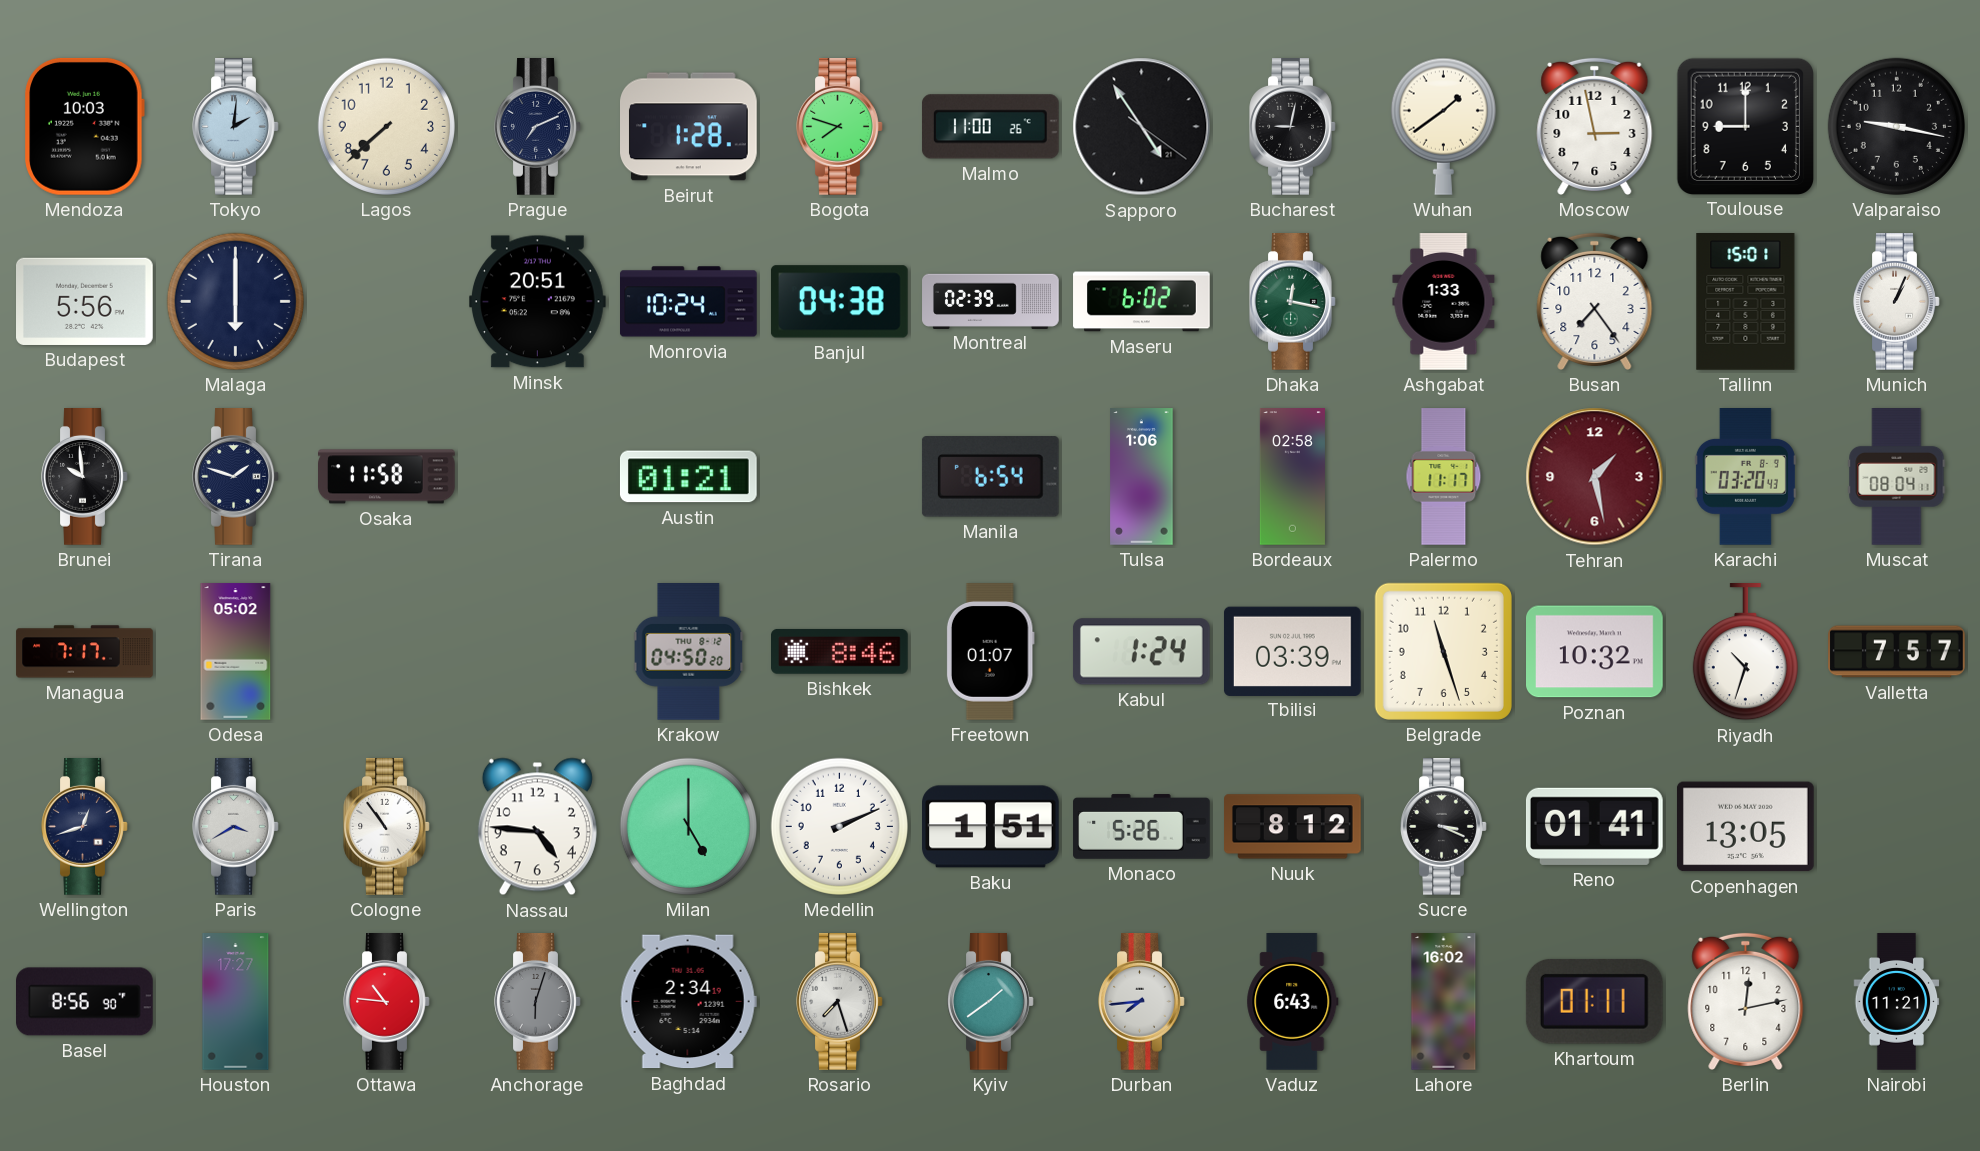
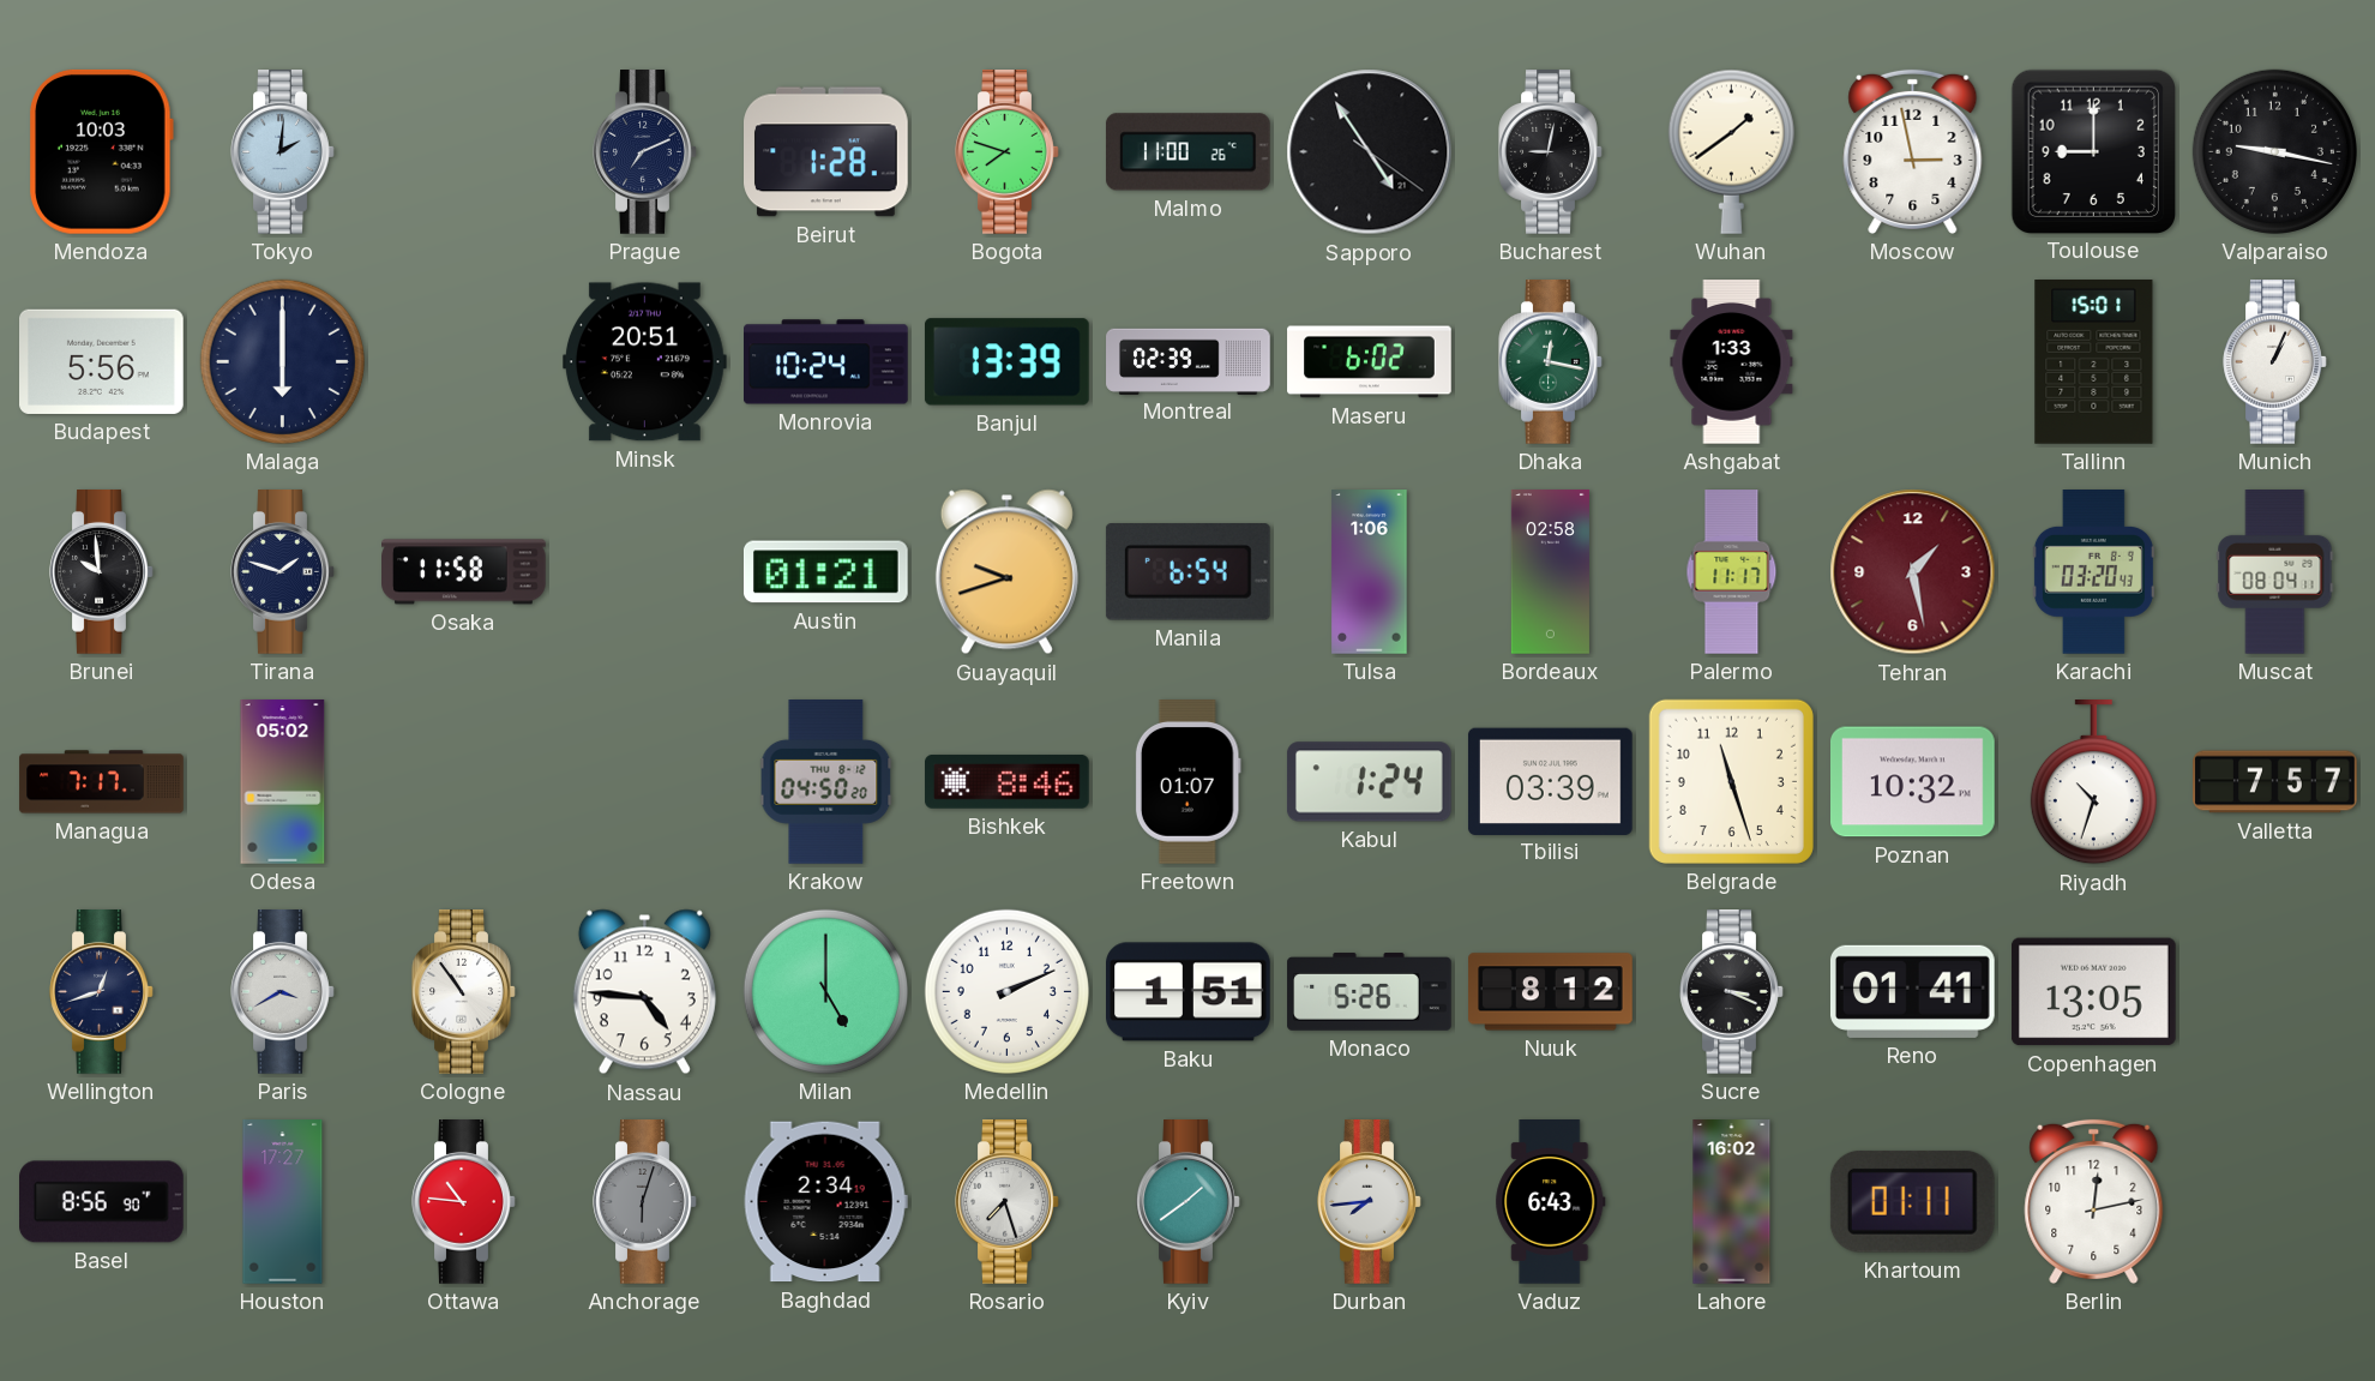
Lagos: 7:38 -> none
Banjul: 04:38 -> 13:39
Busan: 7:24 -> none
Guayaquil: none -> 9:42
Nairobi: 11:21 -> none
